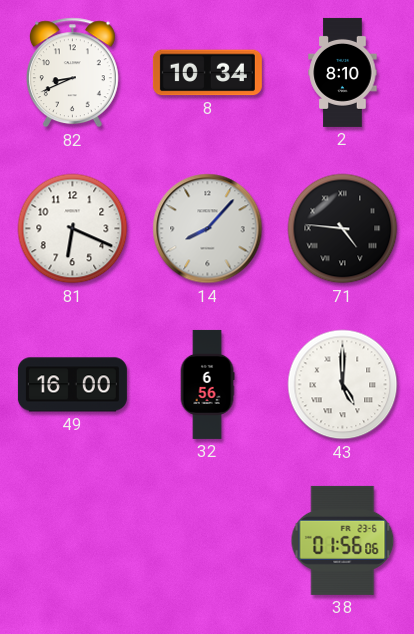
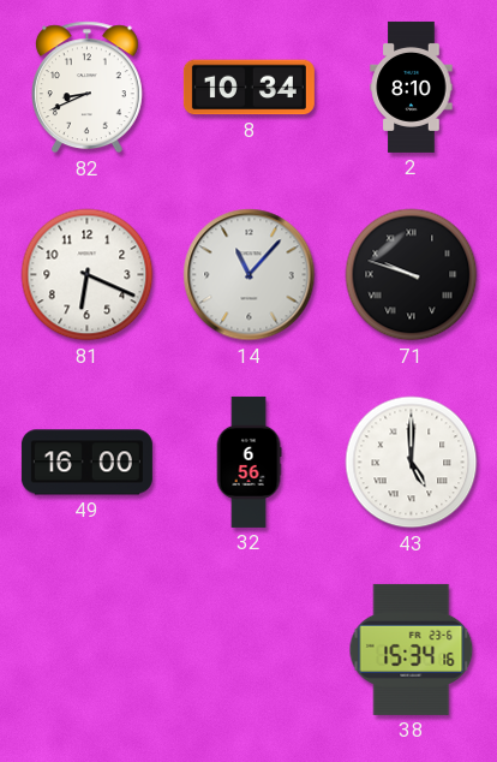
14: 8:07 -> 11:07
71: 4:46 -> 9:48
38: 01:56 -> 15:34
